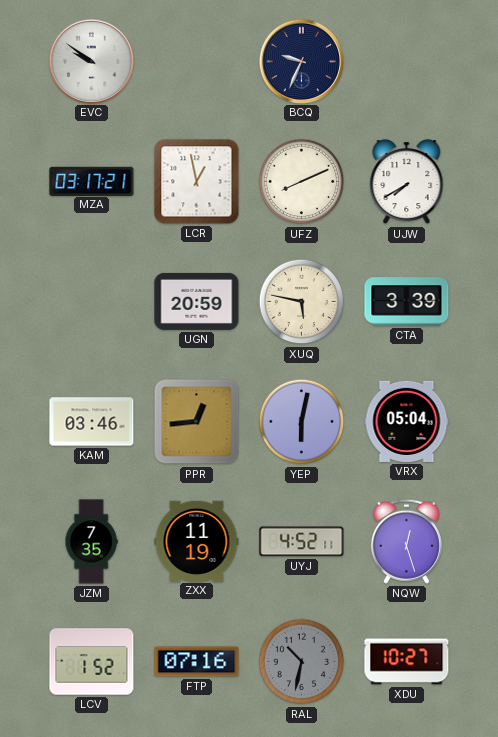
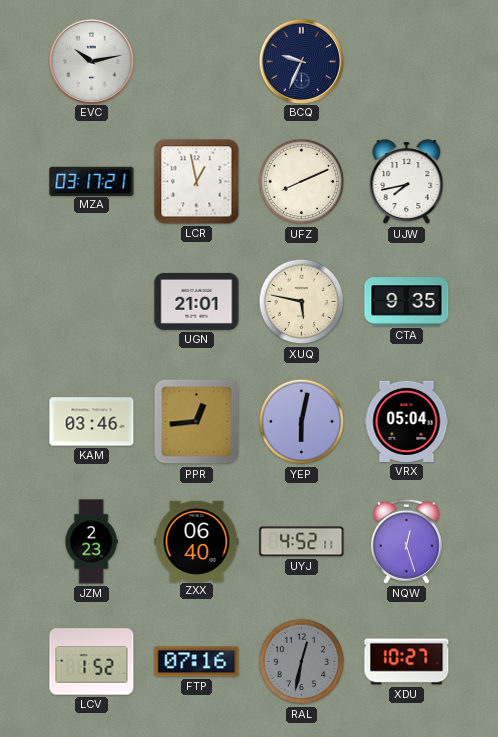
EVC: 9:51 -> 10:13
UJW: 7:40 -> 7:43
UGN: 20:59 -> 21:01
CTA: 3:39 -> 9:35
JZM: 7:35 -> 2:23
ZXX: 11:19 -> 06:40
RAL: 10:32 -> 12:32
